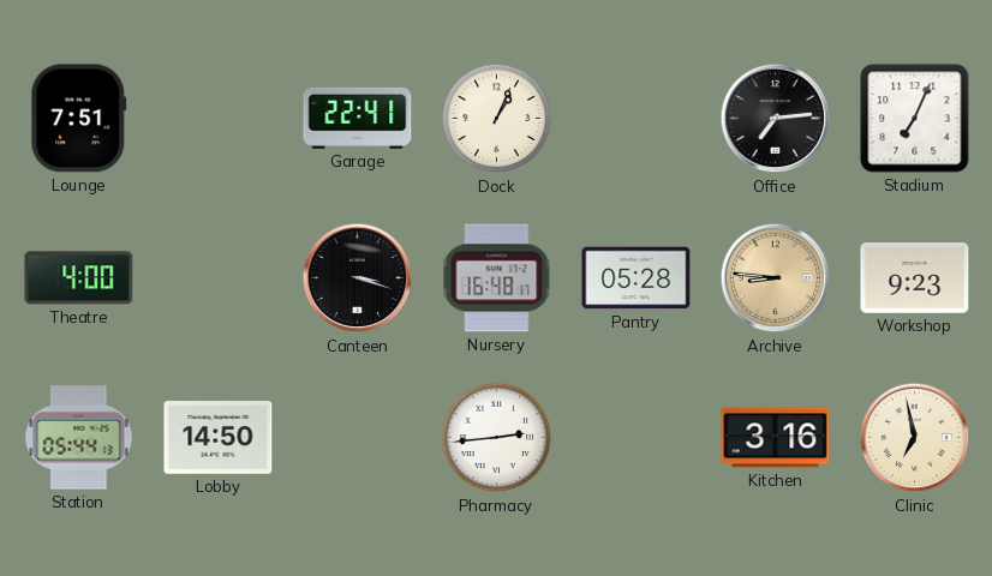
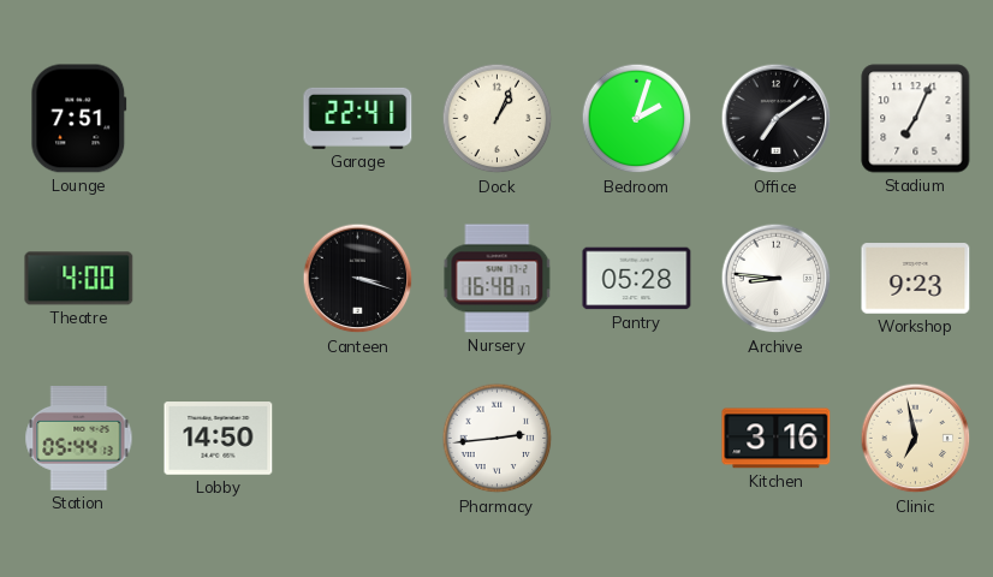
Bedroom: none -> 2:03
Office: 7:14 -> 7:09
Archive dial: champagne -> white
